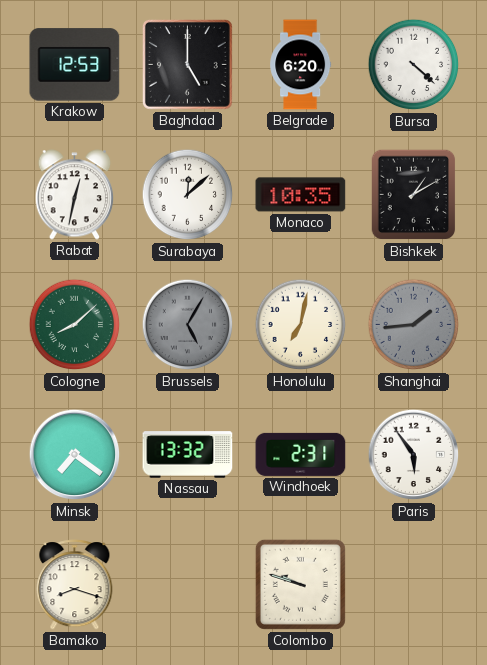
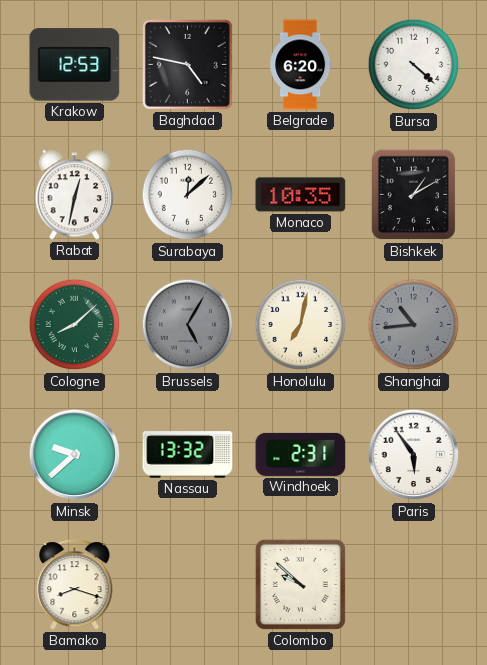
Baghdad: 5:00 -> 4:47
Shanghai: 1:44 -> 10:44
Minsk: 7:21 -> 9:38
Colombo: 9:48 -> 9:52
